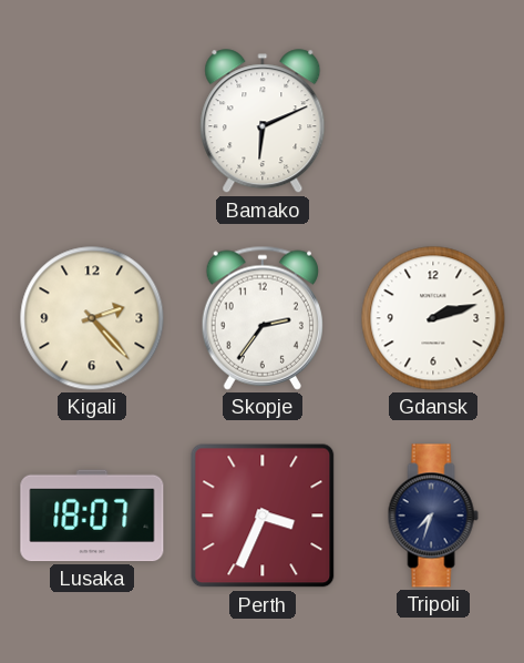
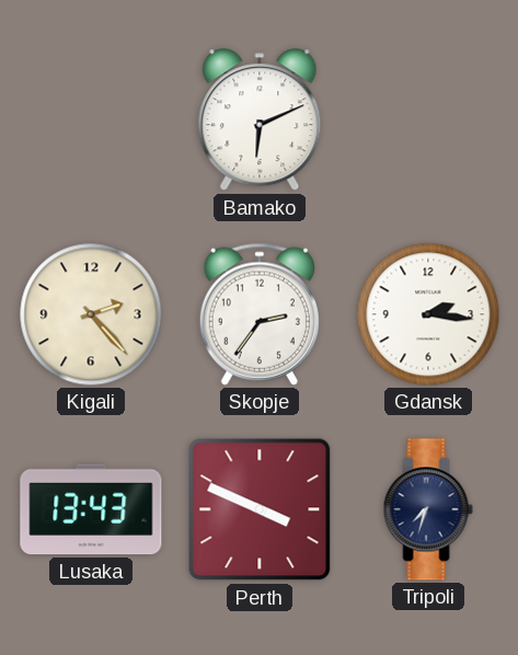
Gdansk: 2:12 -> 2:16
Lusaka: 18:07 -> 13:43
Perth: 3:34 -> 3:49
